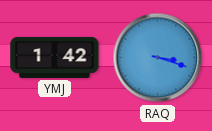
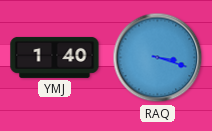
YMJ: 1:42 -> 1:40
